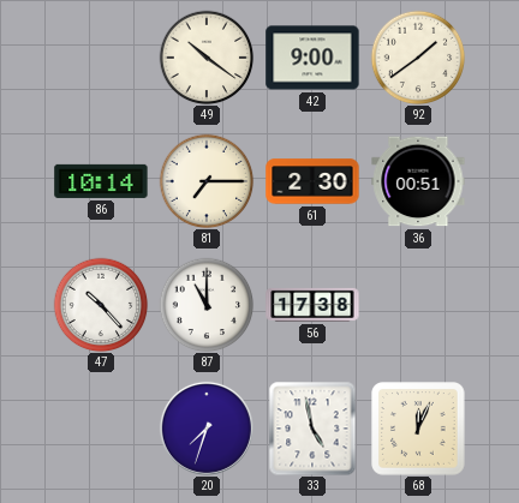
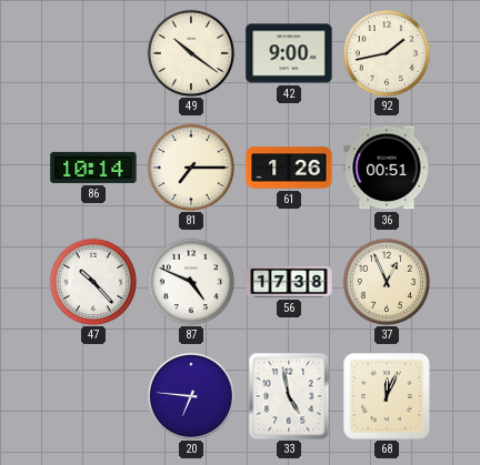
92: 1:39 -> 1:43
61: 2:30 -> 1:26
87: 11:00 -> 4:49
37: none -> 12:56
20: 7:33 -> 6:46
